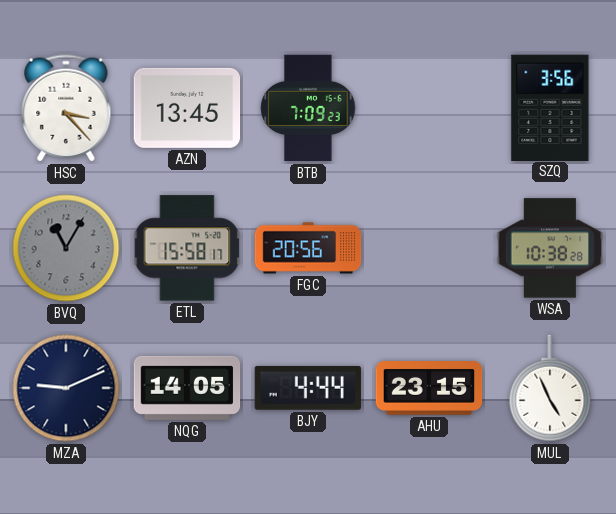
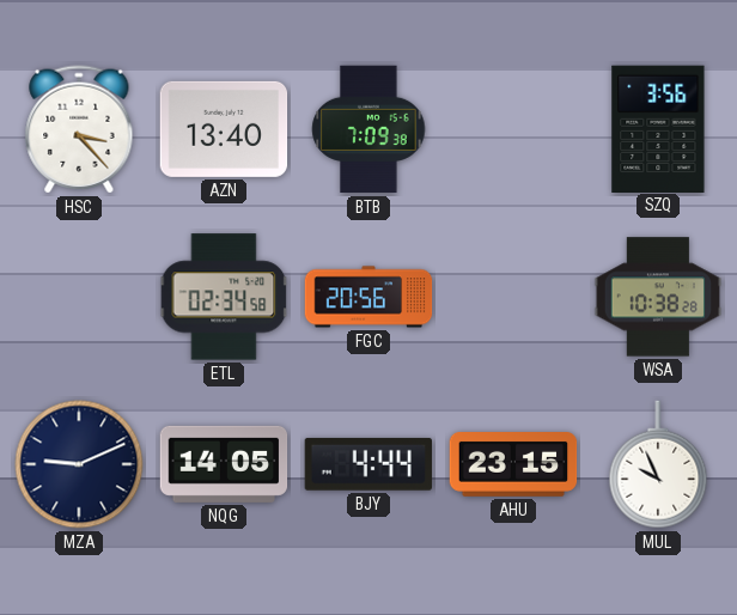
AZN: 13:45 -> 13:40
BTB: 7:09:23 -> 7:09:38
BVQ: 11:05 -> none
ETL: 15:58 -> 02:34
MUL: 4:56 -> 9:56
